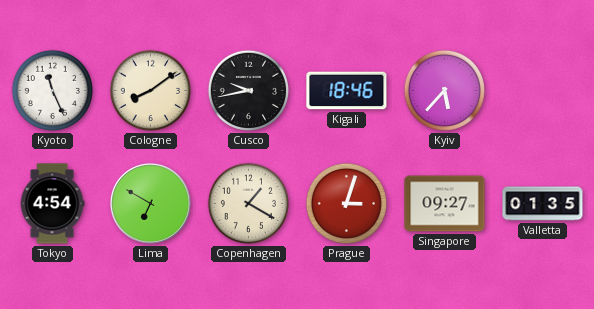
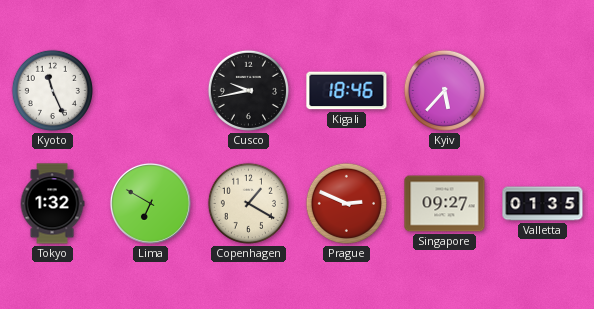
Cologne: 8:09 -> none
Tokyo: 4:54 -> 1:32
Prague: 3:03 -> 2:49
